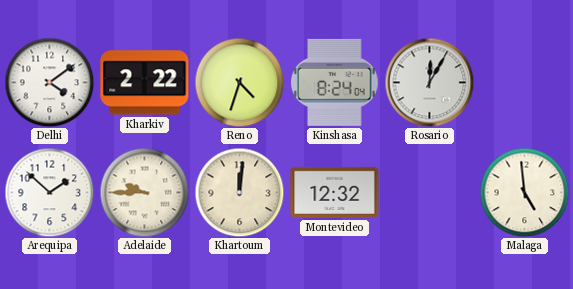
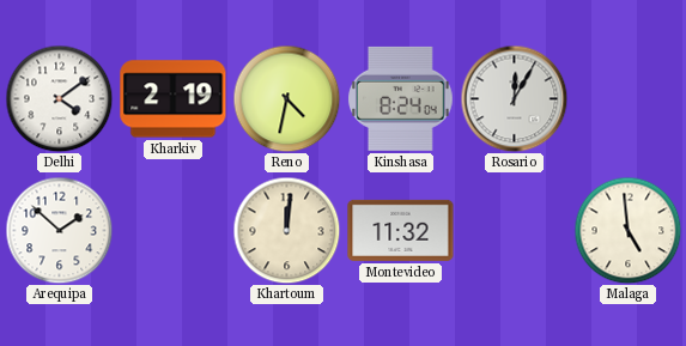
Kharkiv: 2:22 -> 2:19
Reno: 4:33 -> 4:32
Adelaide: 9:45 -> none
Montevideo: 12:32 -> 11:32
